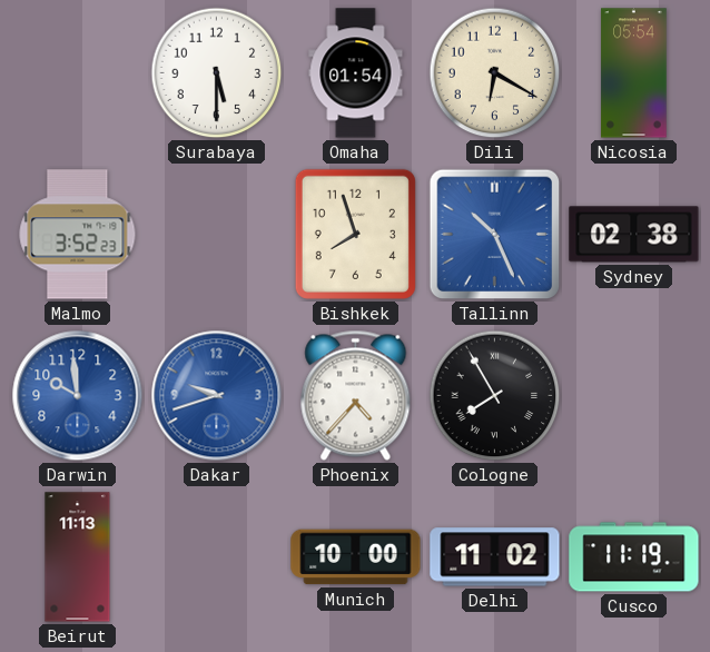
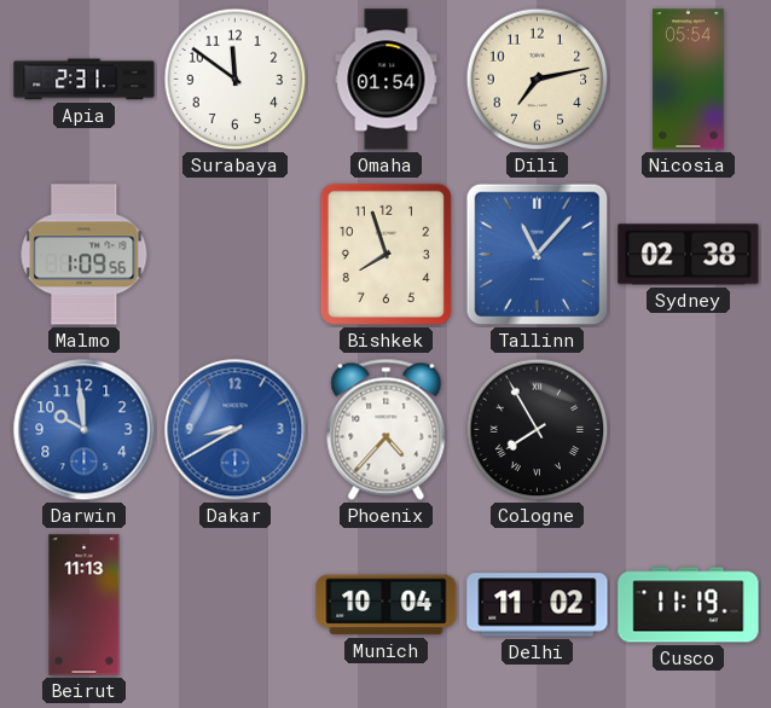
Apia: none -> 2:31
Surabaya: 5:30 -> 11:51
Dili: 6:20 -> 7:13
Malmo: 3:52 -> 1:09
Tallinn: 10:26 -> 11:07
Dakar: 9:42 -> 8:40
Munich: 10:00 -> 10:04
